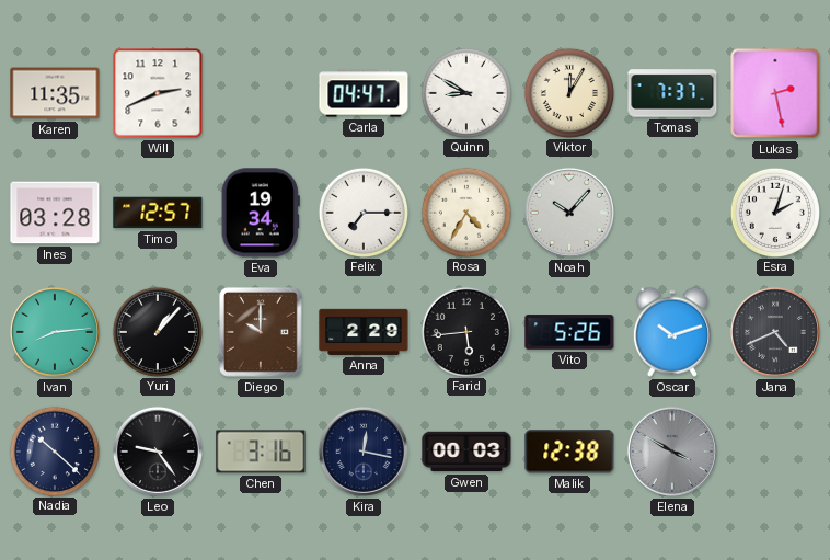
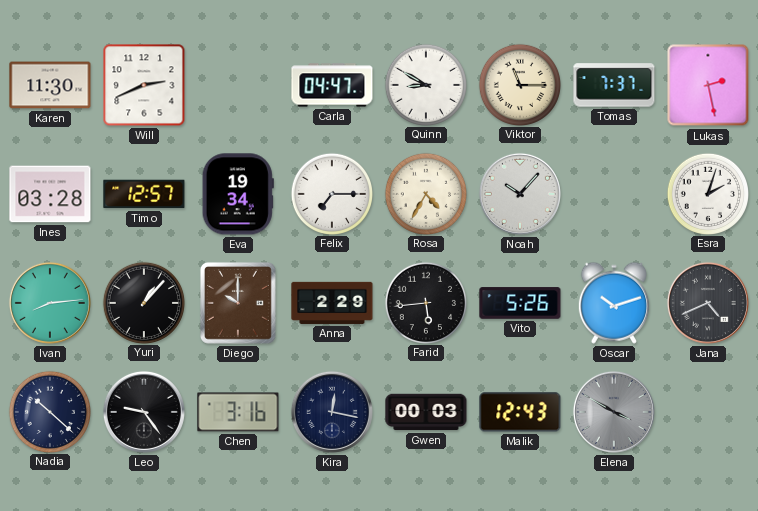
Karen: 11:35 -> 11:30
Viktor: 12:05 -> 11:15
Malik: 12:38 -> 12:43
